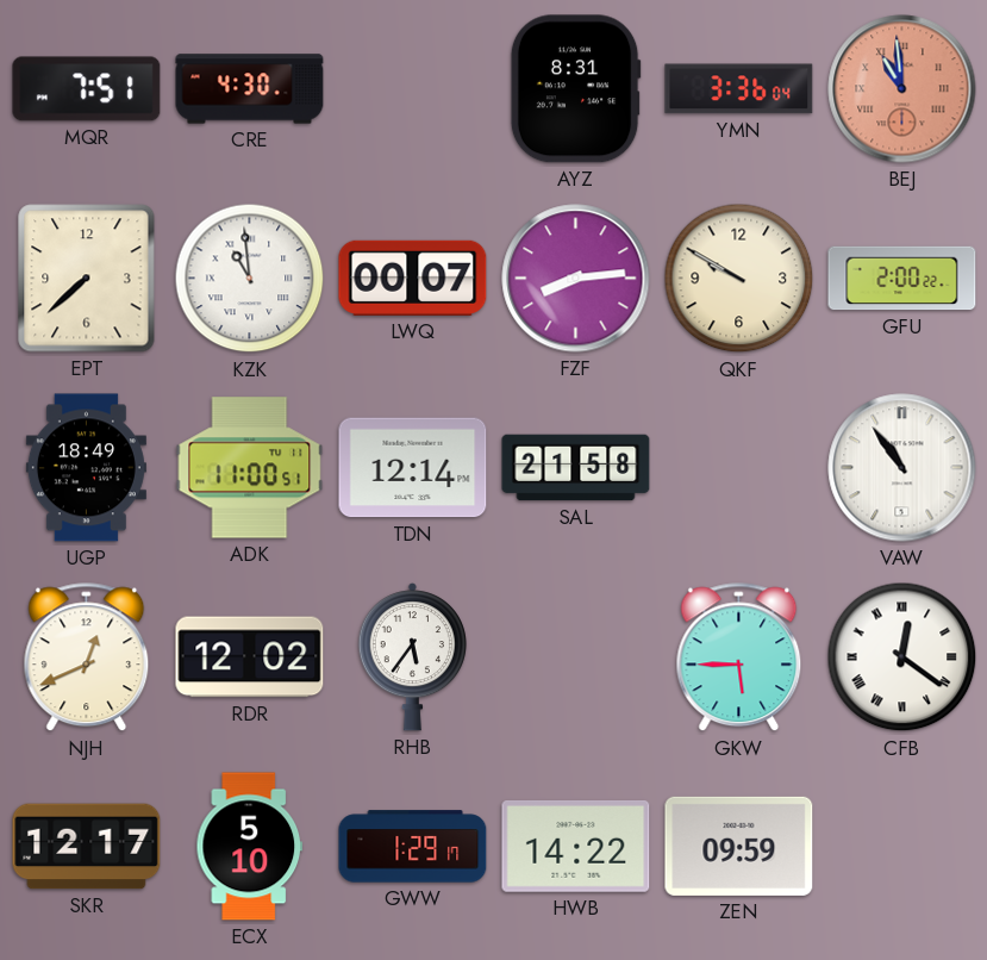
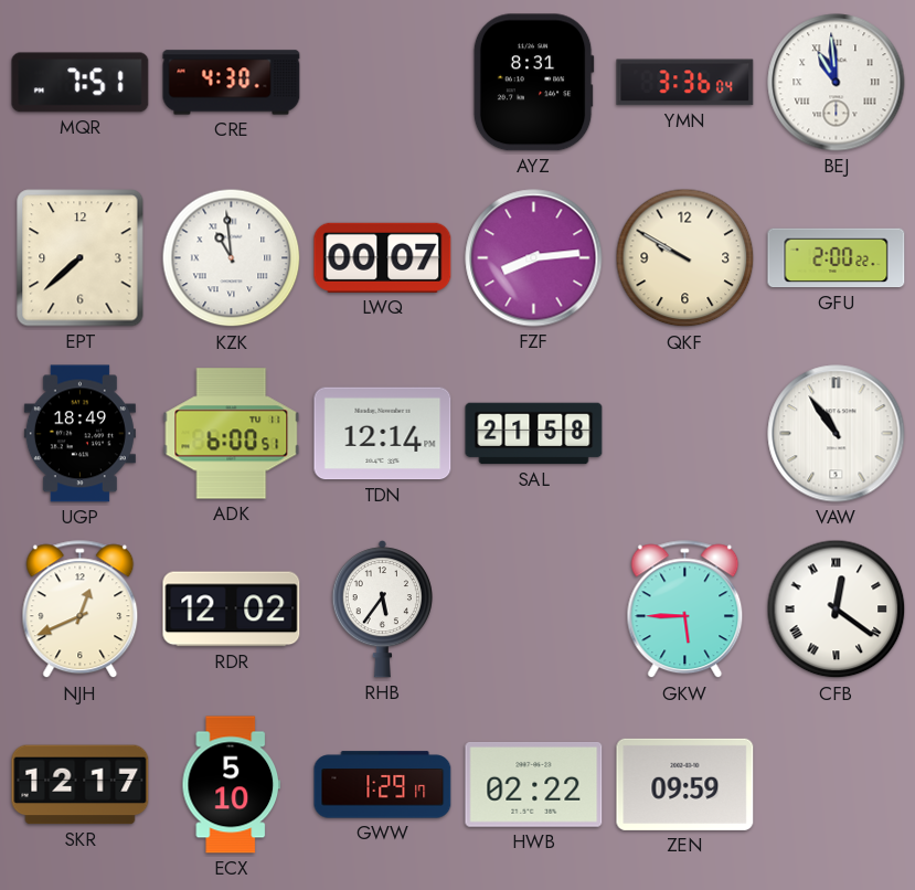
BEJ dial: salmon -> white
ADK: 11:00 -> 6:00
HWB: 14:22 -> 02:22
